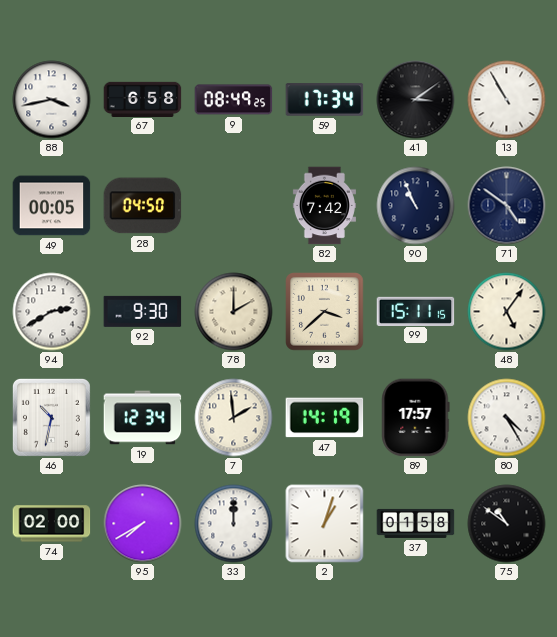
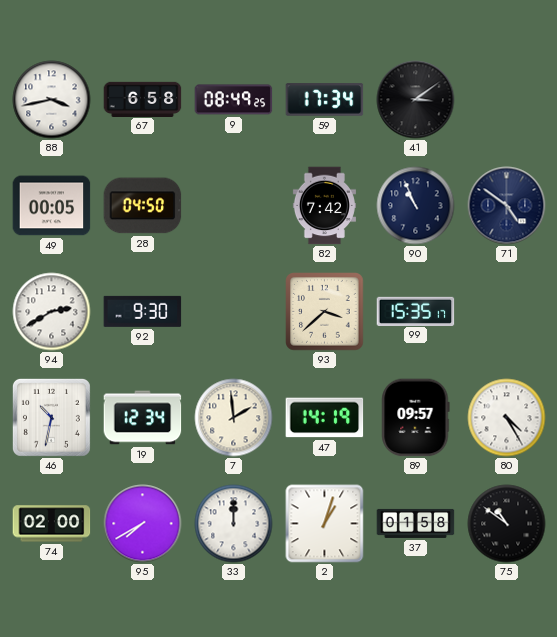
13: 10:55 -> none
78: 2:00 -> none
99: 15:11 -> 15:35
48: 5:06 -> none
89: 17:57 -> 09:57
